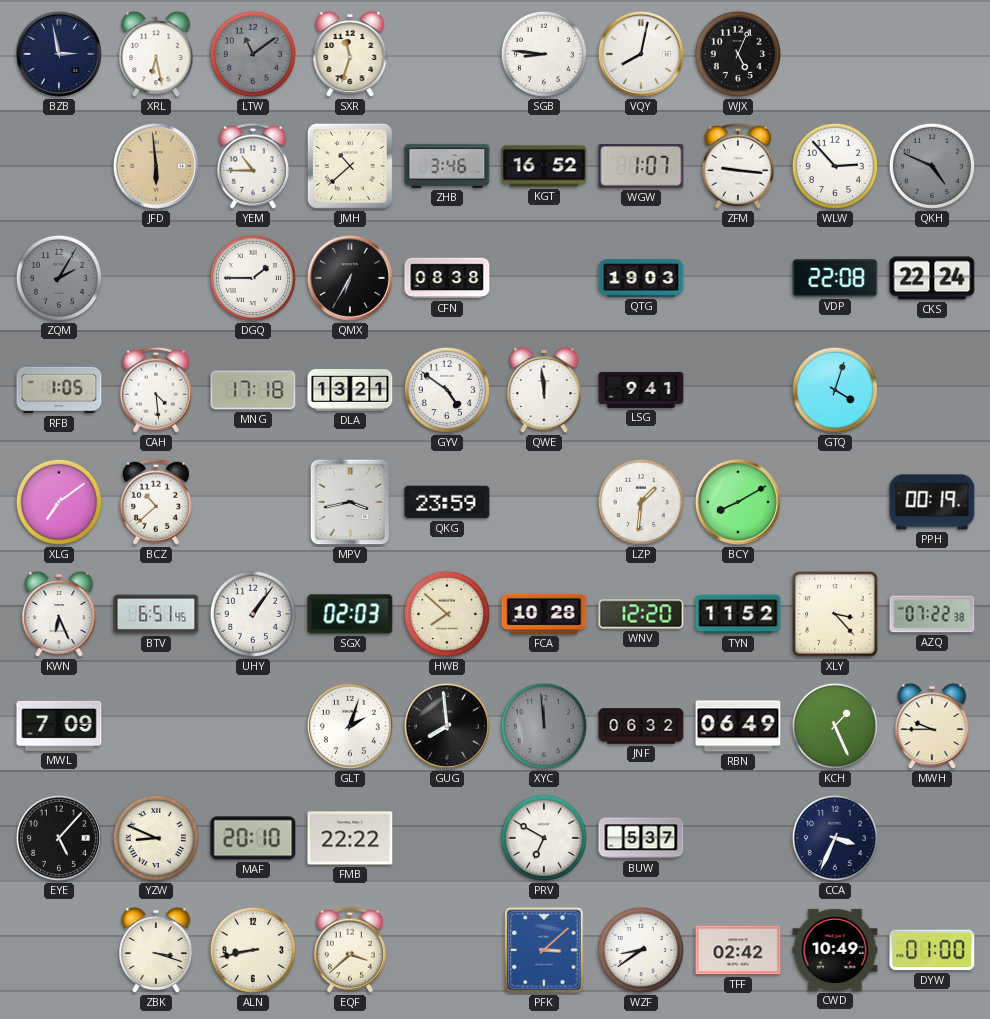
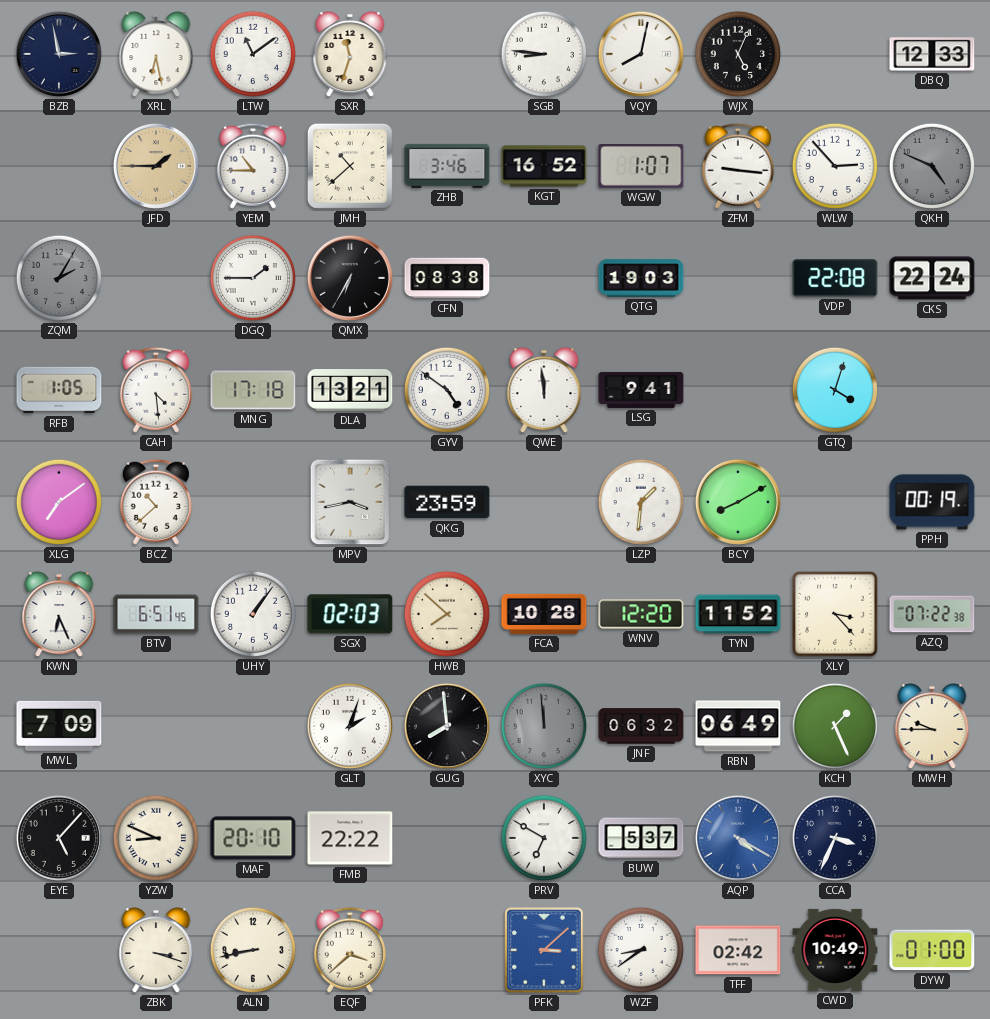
LTW dial: grey -> white
DBQ: none -> 12:33
JFD: 5:59 -> 1:45
AQP: none -> 4:20
